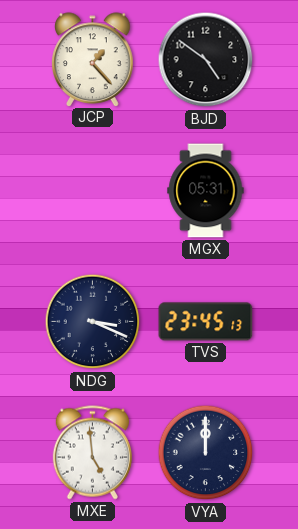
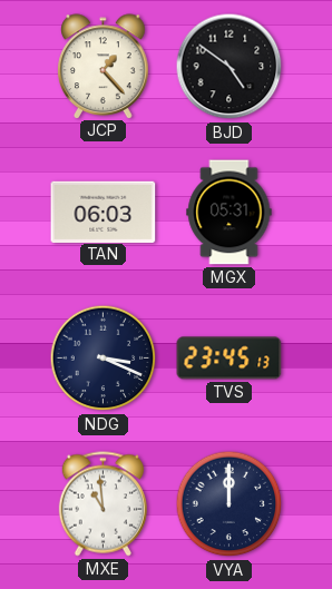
TAN: none -> 06:03
MXE: 4:59 -> 10:59
